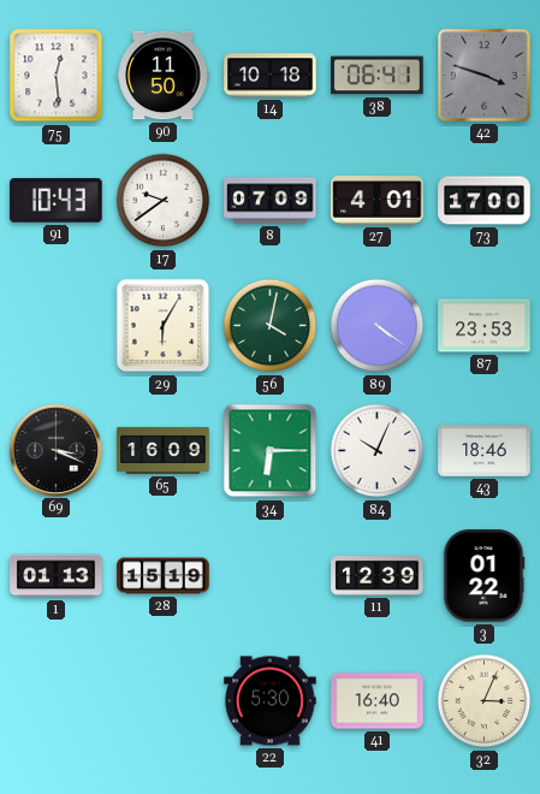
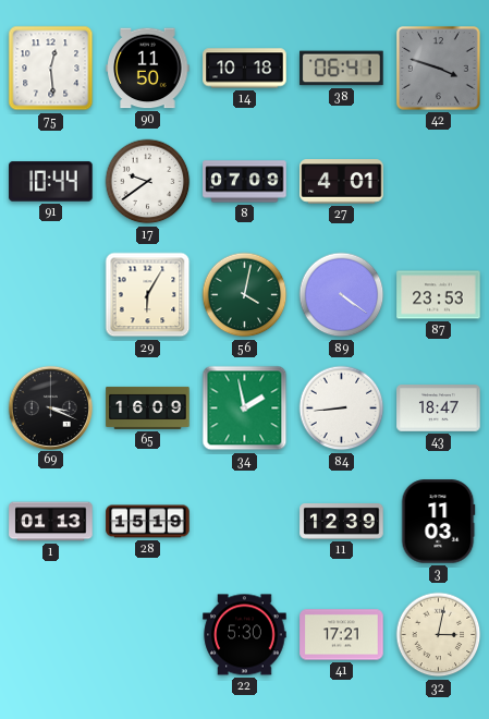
91: 10:43 -> 10:44
73: 17:00 -> none
34: 6:15 -> 1:58
84: 10:04 -> 8:44
43: 18:46 -> 18:47
3: 01:22 -> 11:03
41: 16:40 -> 17:21
32: 3:04 -> 3:02
